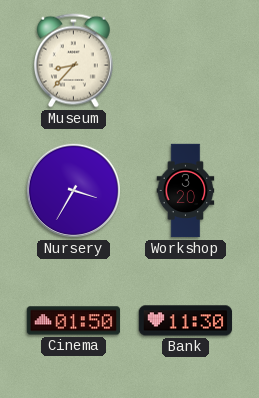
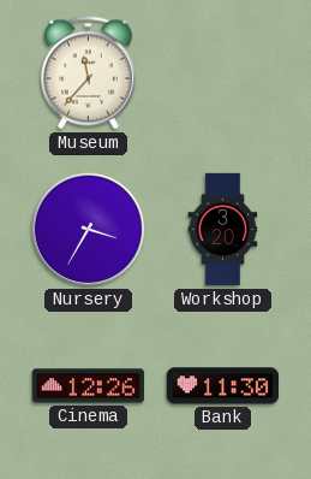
Museum: 8:37 -> 11:37
Cinema: 01:50 -> 12:26
